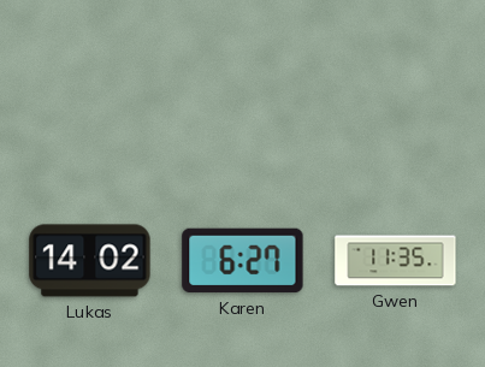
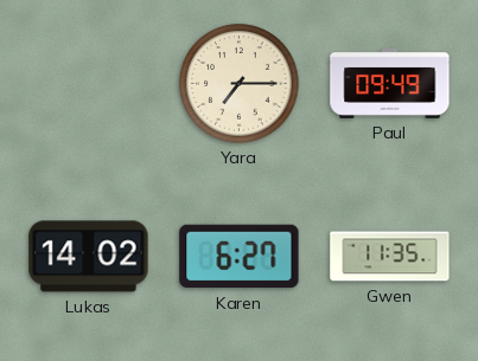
Yara: none -> 7:15
Paul: none -> 09:49
